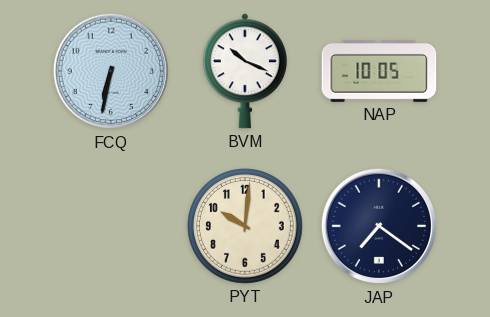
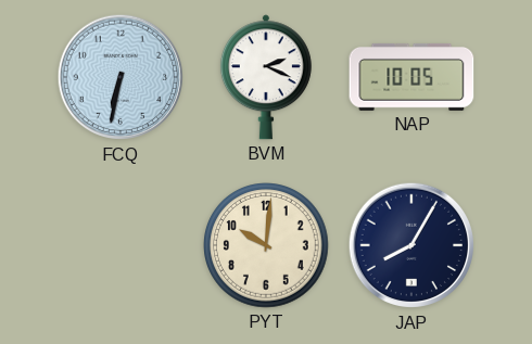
BVM: 10:19 -> 2:19
JAP: 7:21 -> 8:05
